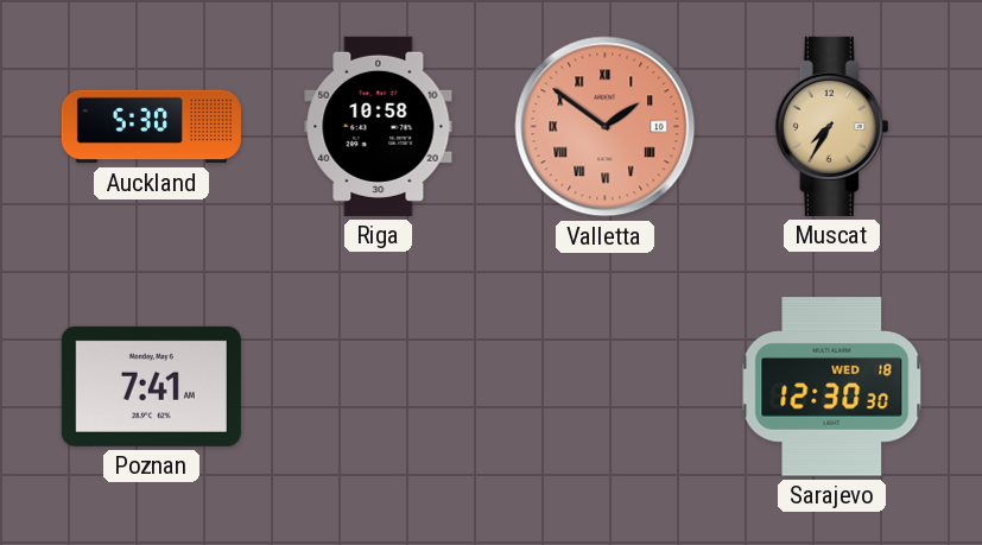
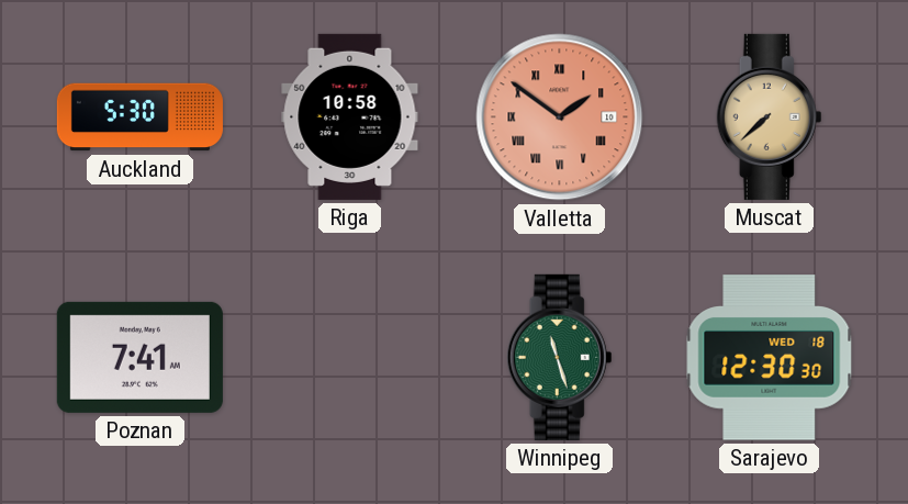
Muscat: 7:35 -> 7:38
Winnipeg: none -> 11:27
